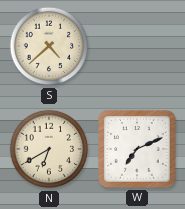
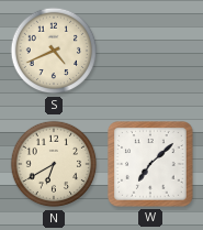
S: 4:38 -> 4:41
W: 7:11 -> 7:08
